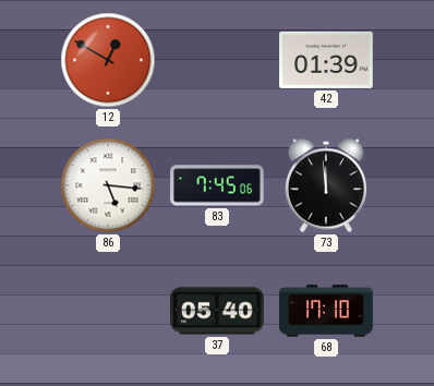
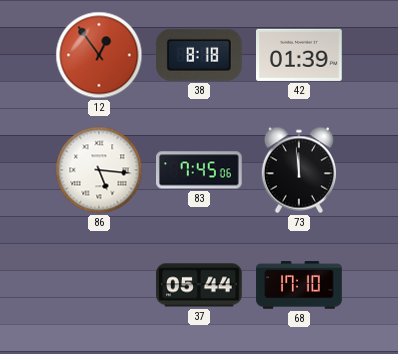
12: 12:50 -> 12:54
38: none -> 8:18
37: 05:40 -> 05:44
